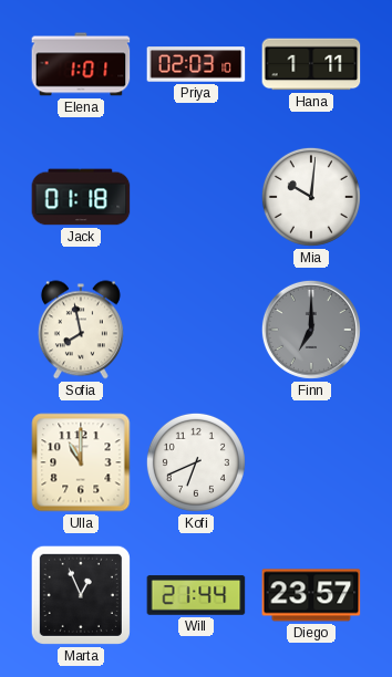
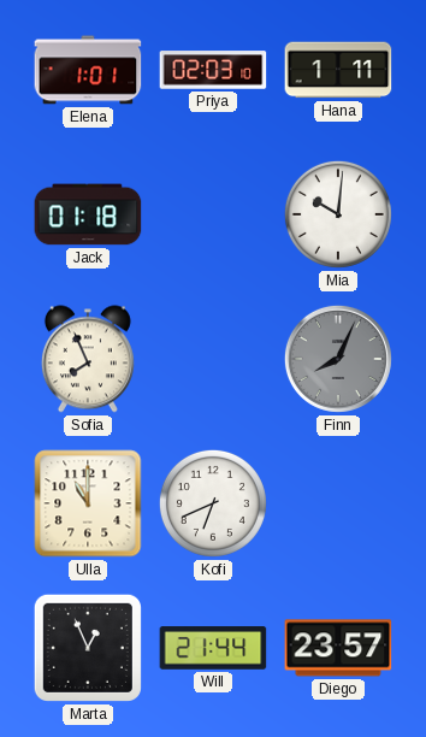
Sofia: 7:58 -> 7:56
Finn: 7:00 -> 8:04
